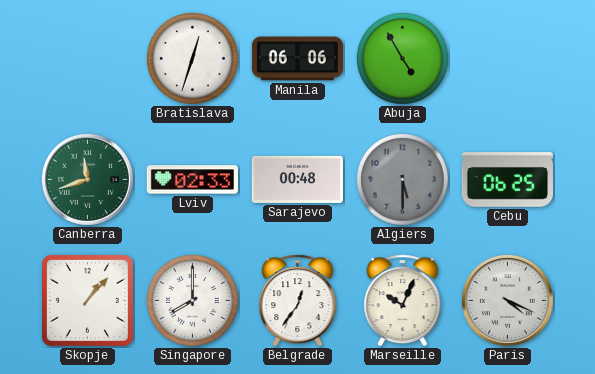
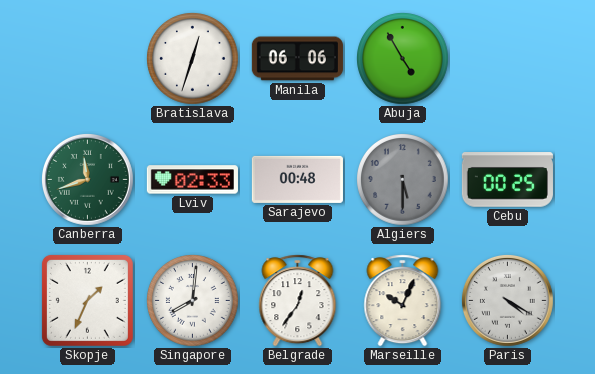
Cebu: 06:25 -> 00:25
Skopje: 1:07 -> 1:34
Singapore: 8:00 -> 8:01
Paris: 4:19 -> 4:20
